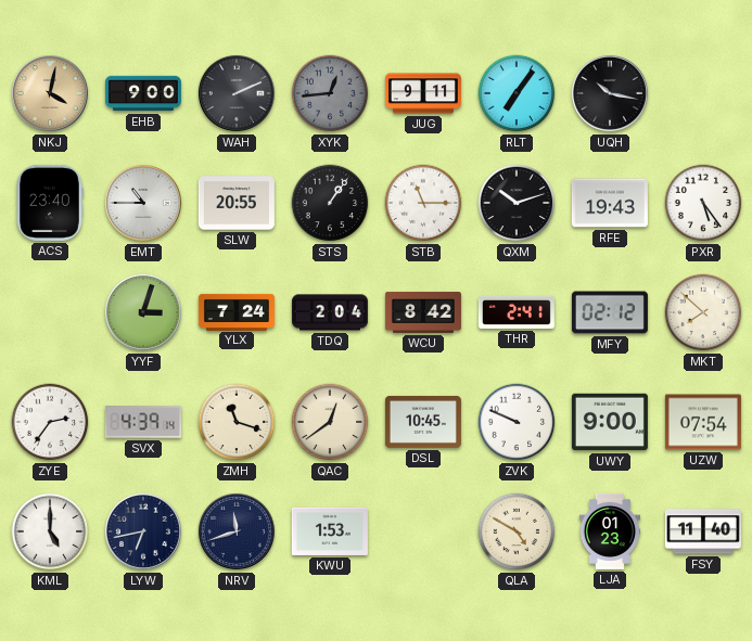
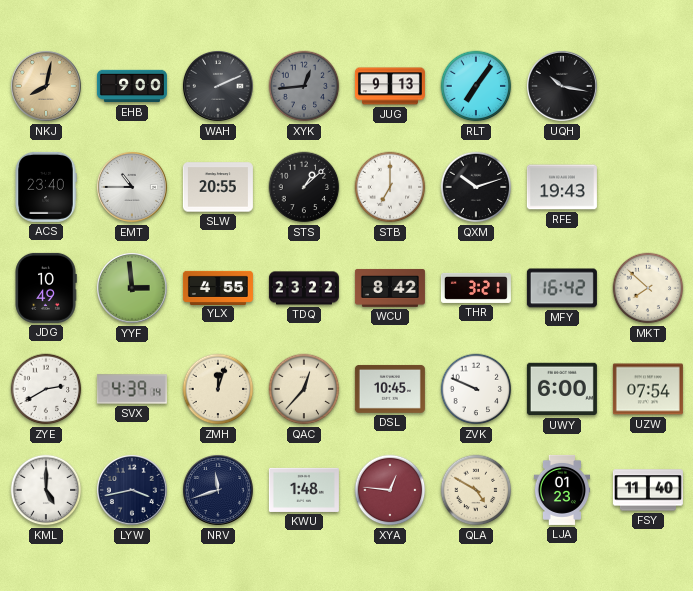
NKJ: 4:02 -> 8:02
JUG: 9:11 -> 9:13
STS: 1:06 -> 1:08
STB: 11:15 -> 7:00
PXR: 5:24 -> none
JDG: none -> 10:49
YYF: 3:03 -> 2:59
YLX: 7:24 -> 4:55
TDQ: 2:04 -> 23:22
THR: 2:41 -> 3:21
MFY: 02:12 -> 16:42
ZYE: 2:36 -> 2:40
ZMH: 11:18 -> 12:03
QAC: 12:39 -> 12:37
UWY: 9:00 -> 6:00
LYW: 6:43 -> 3:43
KWU: 1:53 -> 1:48
XYA: none -> 12:46
